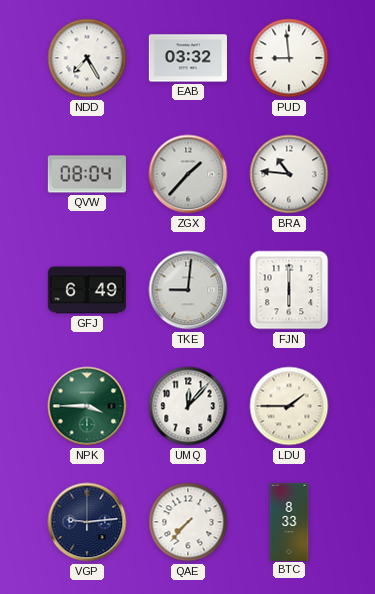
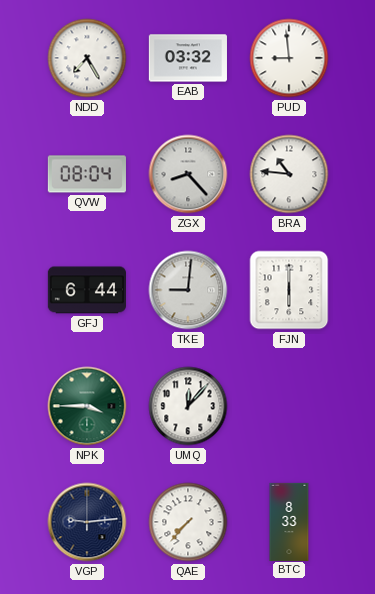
ZGX: 1:37 -> 8:23
GFJ: 6:49 -> 6:44
LDU: 1:45 -> none
